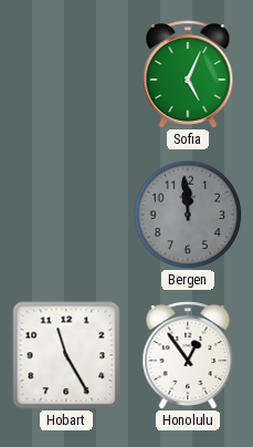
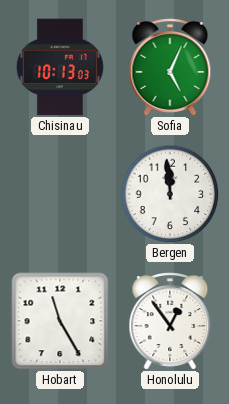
Chisinau: none -> 10:13
Bergen dial: grey -> white
